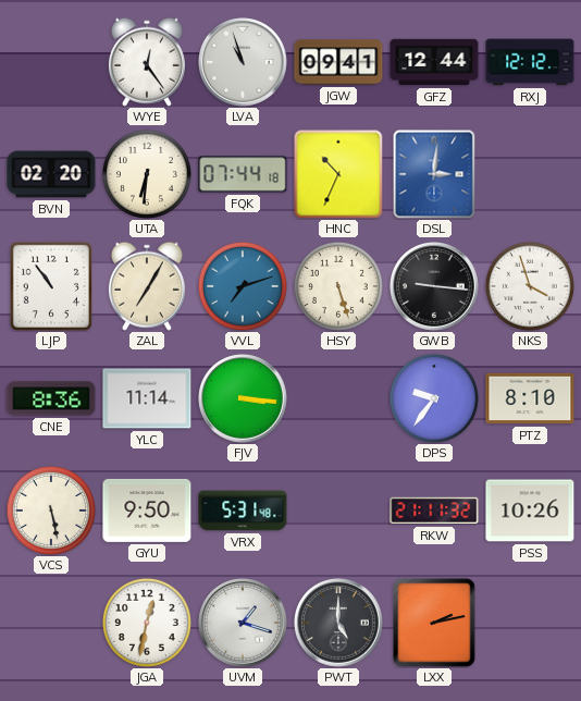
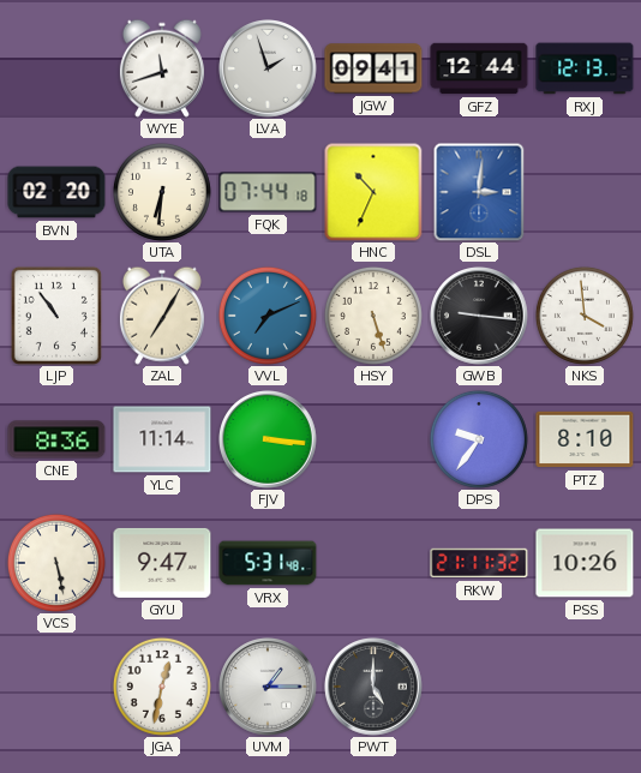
WYE: 12:24 -> 11:42
LVA: 10:57 -> 1:57
RXJ: 12:12 -> 12:13
VVL: 7:12 -> 7:11
NKS: 3:57 -> 3:59
GYU: 9:50 -> 9:47
UVM: 1:18 -> 1:15
LXX: 2:13 -> none
